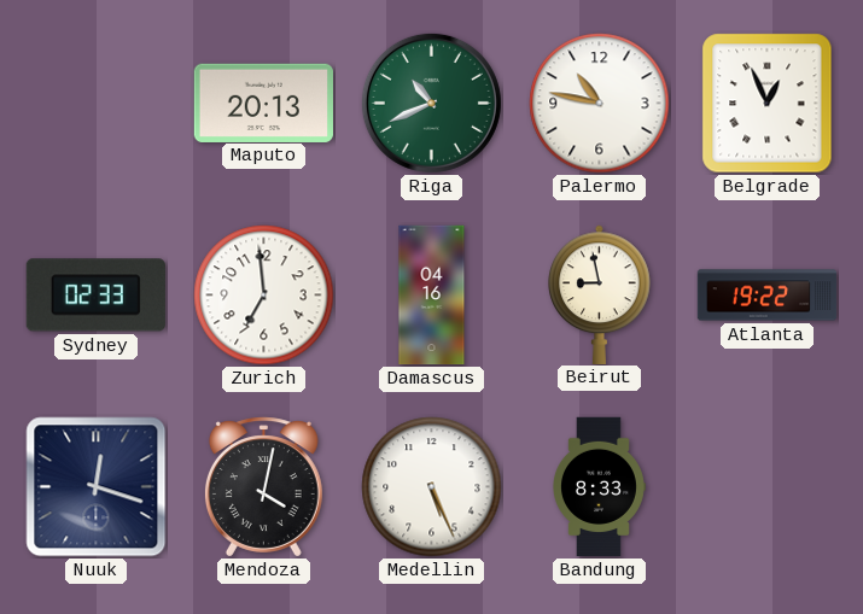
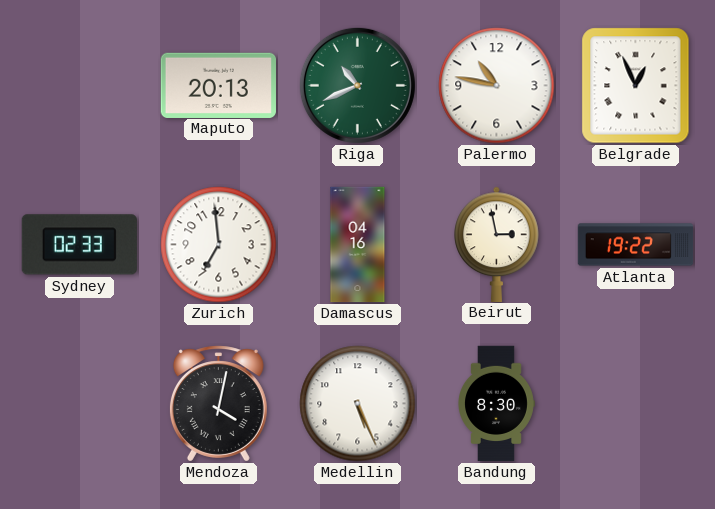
Beirut: 8:58 -> 2:58
Nuuk: 12:18 -> none
Bandung: 8:33 -> 8:30
